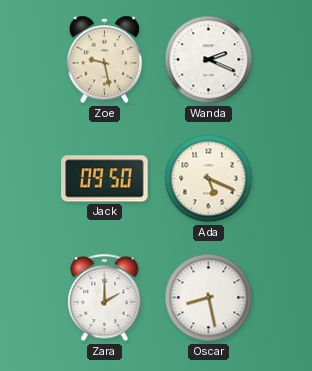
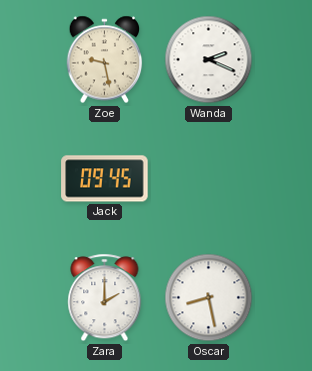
Jack: 09:50 -> 09:45
Ada: 5:19 -> none
